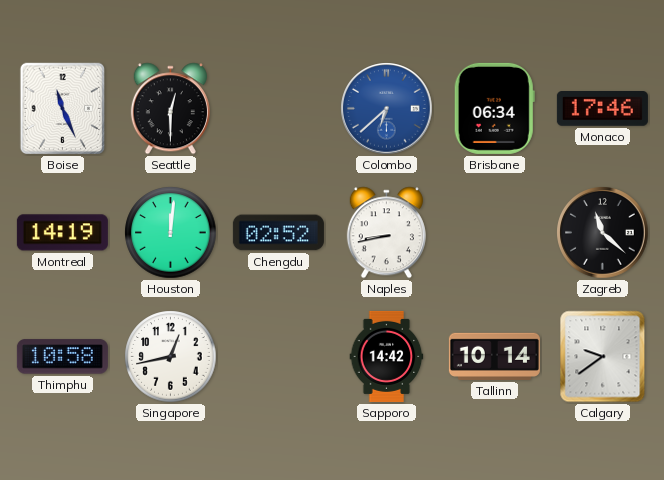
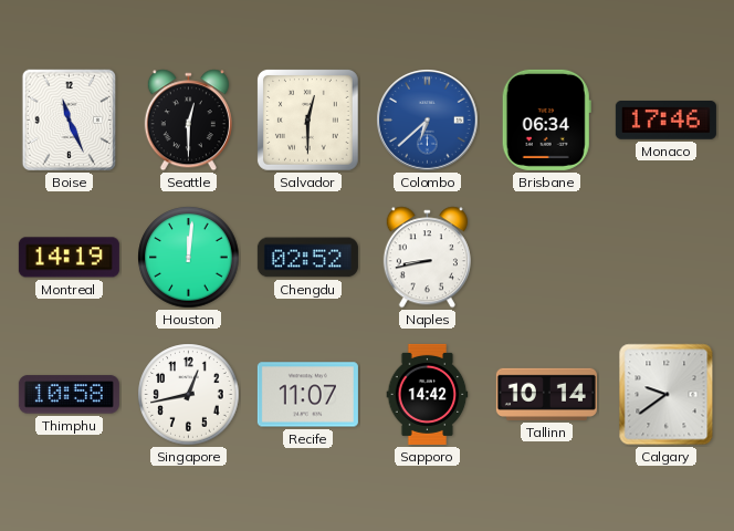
Salvador: none -> 12:30
Zagreb: 11:22 -> none
Recife: none -> 11:07
